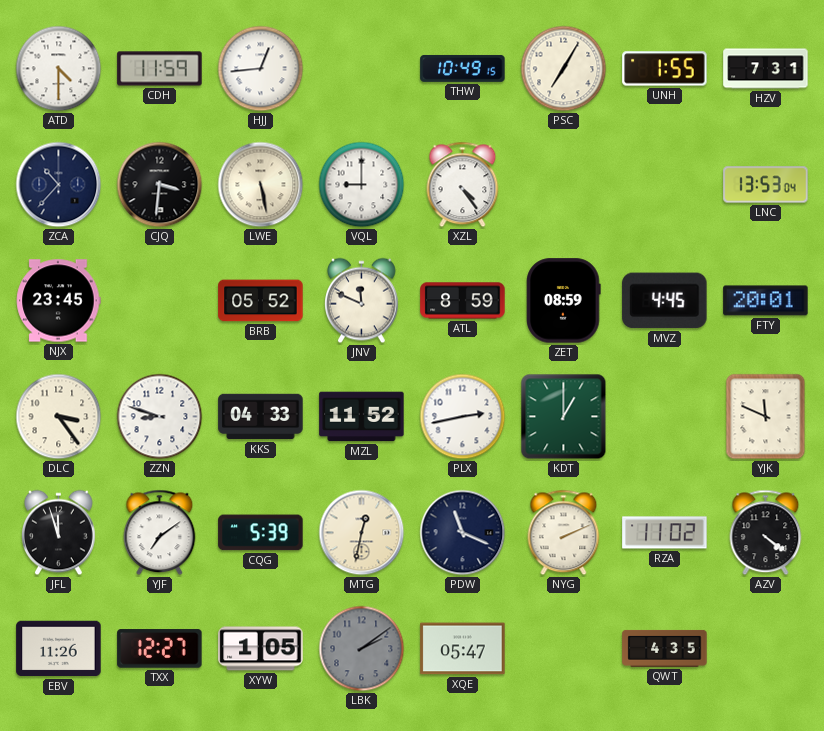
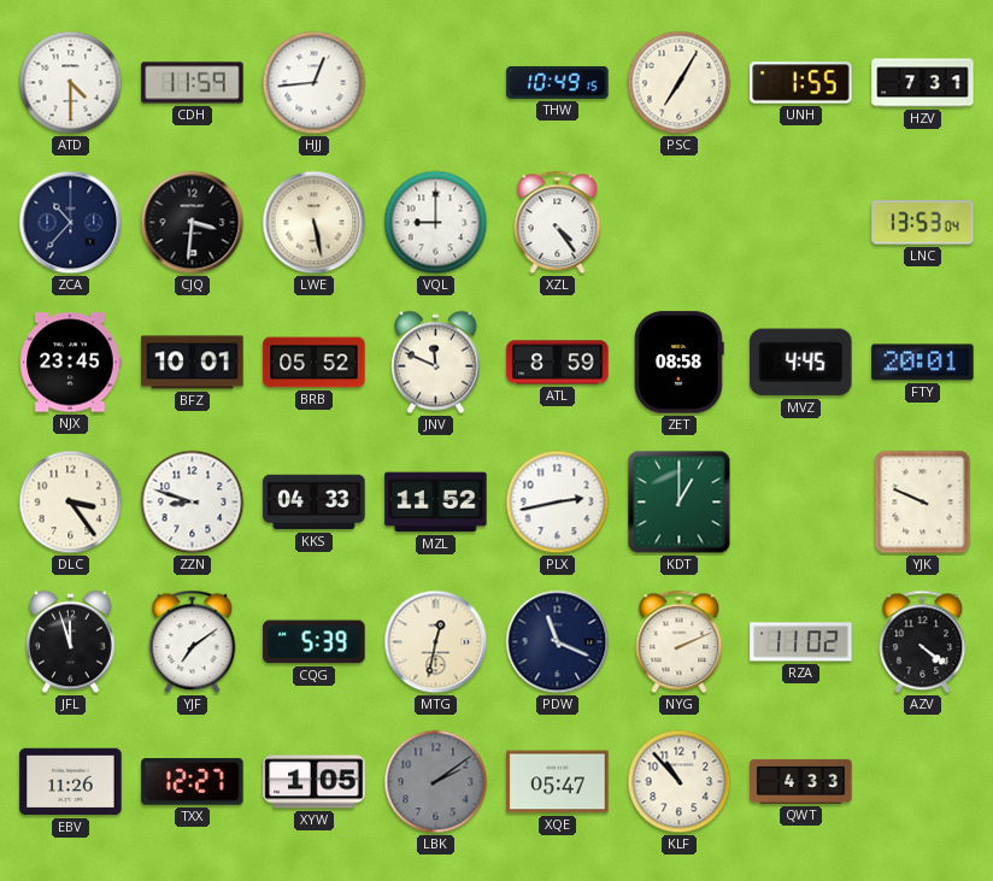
BFZ: none -> 10:01
ZET: 08:59 -> 08:58
YJK: 11:49 -> 9:49
KLF: none -> 10:53
QWT: 4:35 -> 4:33
